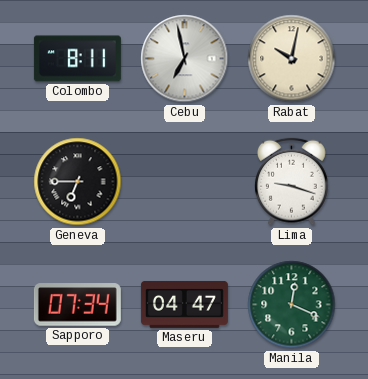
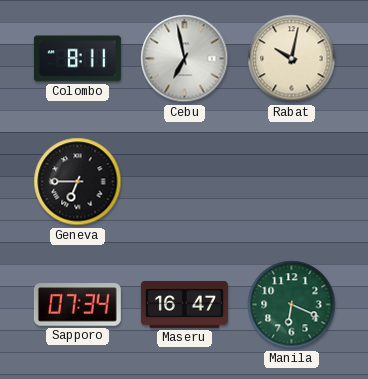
Lima: 9:18 -> none
Maseru: 04:47 -> 16:47
Manila: 12:19 -> 6:19
